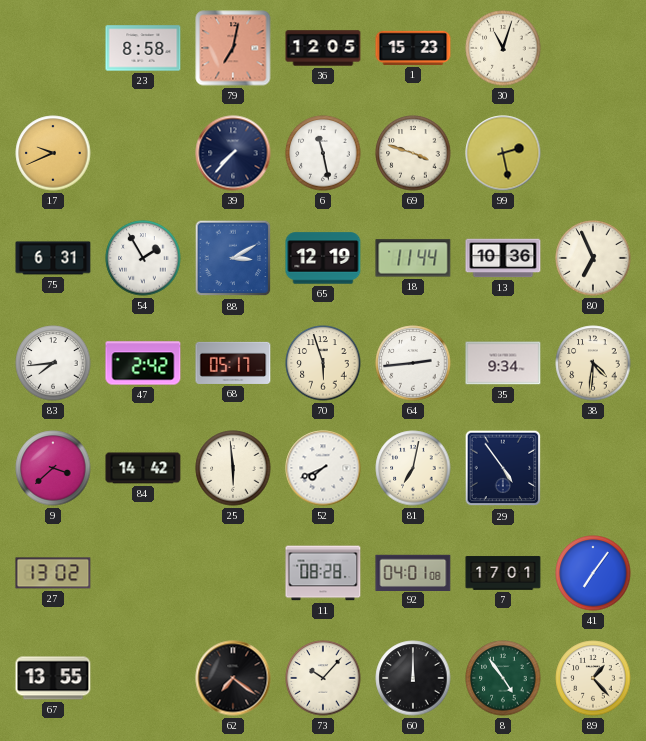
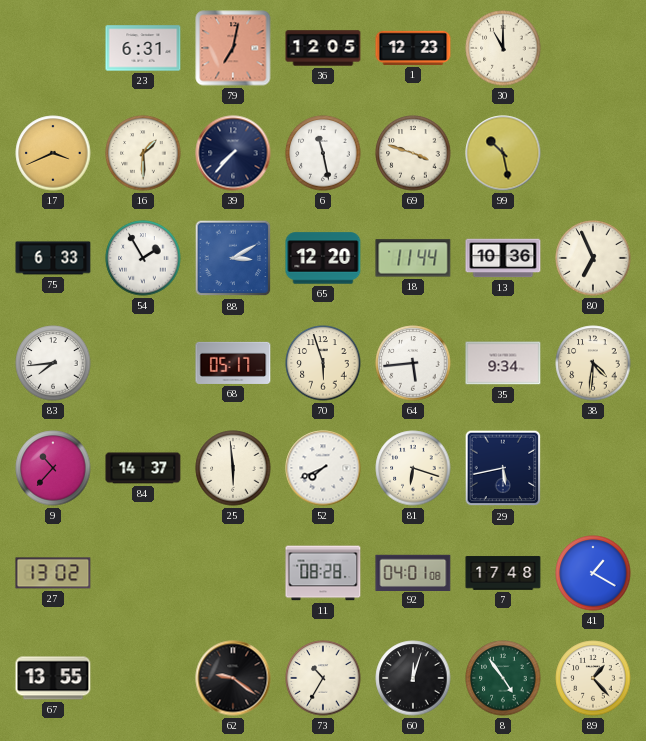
23: 8:58 -> 6:31
1: 15:23 -> 12:23
30: 11:03 -> 11:00
17: 9:41 -> 3:41
16: none -> 1:30
99: 2:28 -> 10:28
75: 6:31 -> 6:33
65: 12:19 -> 12:20
47: 2:42 -> none
64: 2:44 -> 5:44
9: 3:38 -> 10:37
84: 14:42 -> 14:37
81: 7:02 -> 6:18
29: 4:54 -> 5:43
7: 17:01 -> 17:48
41: 7:06 -> 1:20
62: 7:21 -> 9:21
73: 10:07 -> 10:35
60: 12:00 -> 12:03
